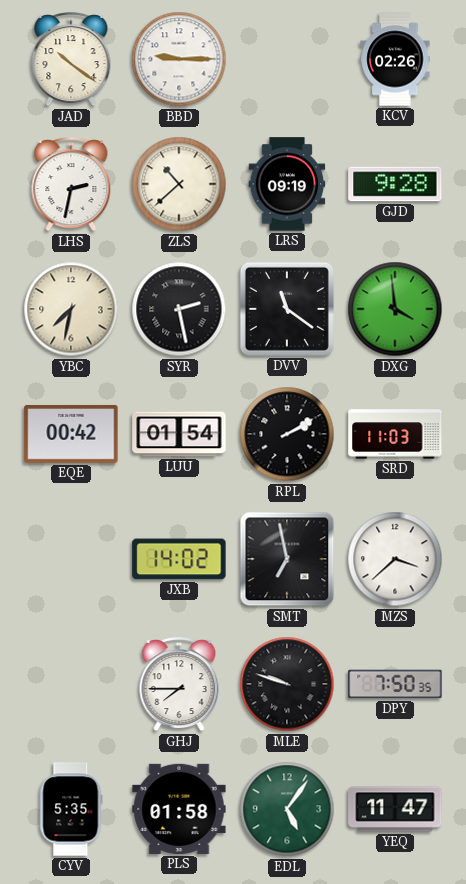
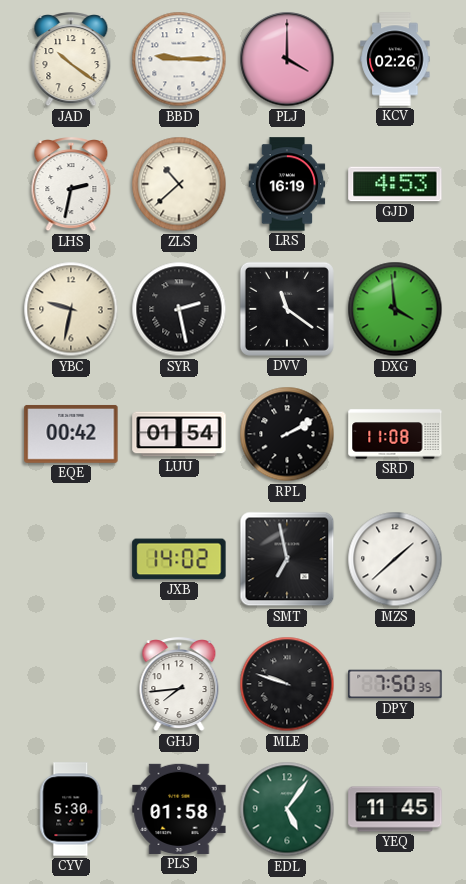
PLJ: none -> 4:00
LRS: 09:19 -> 16:19
GJD: 9:28 -> 4:53
YBC: 7:32 -> 9:32
SRD: 11:03 -> 11:08
MZS: 3:38 -> 1:38
GHJ: 7:45 -> 7:44
CYV: 5:35 -> 5:30
YEQ: 11:47 -> 11:45
